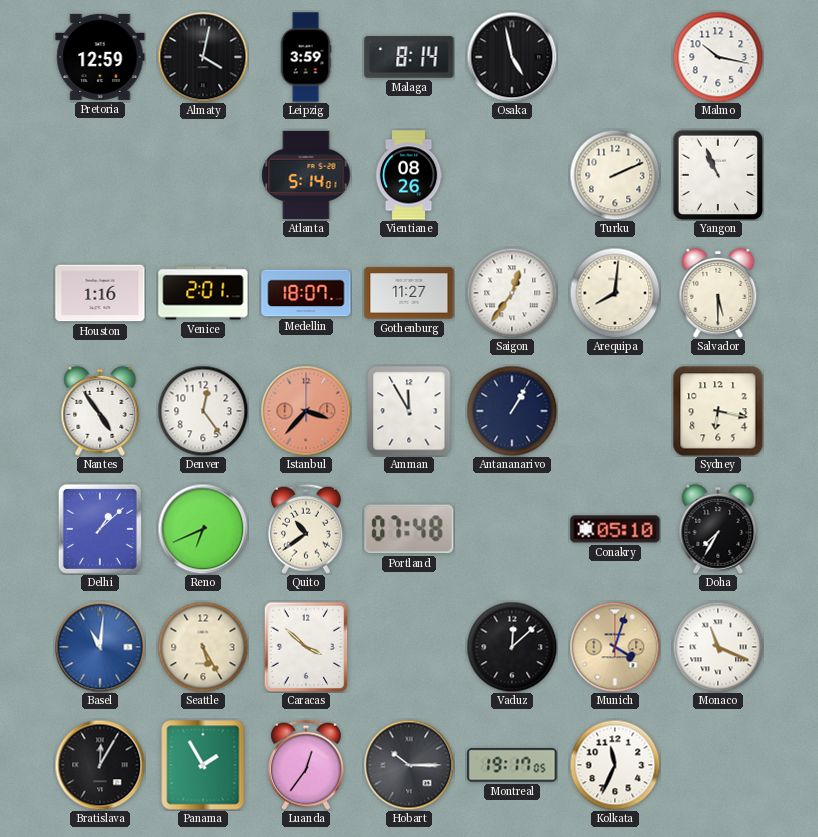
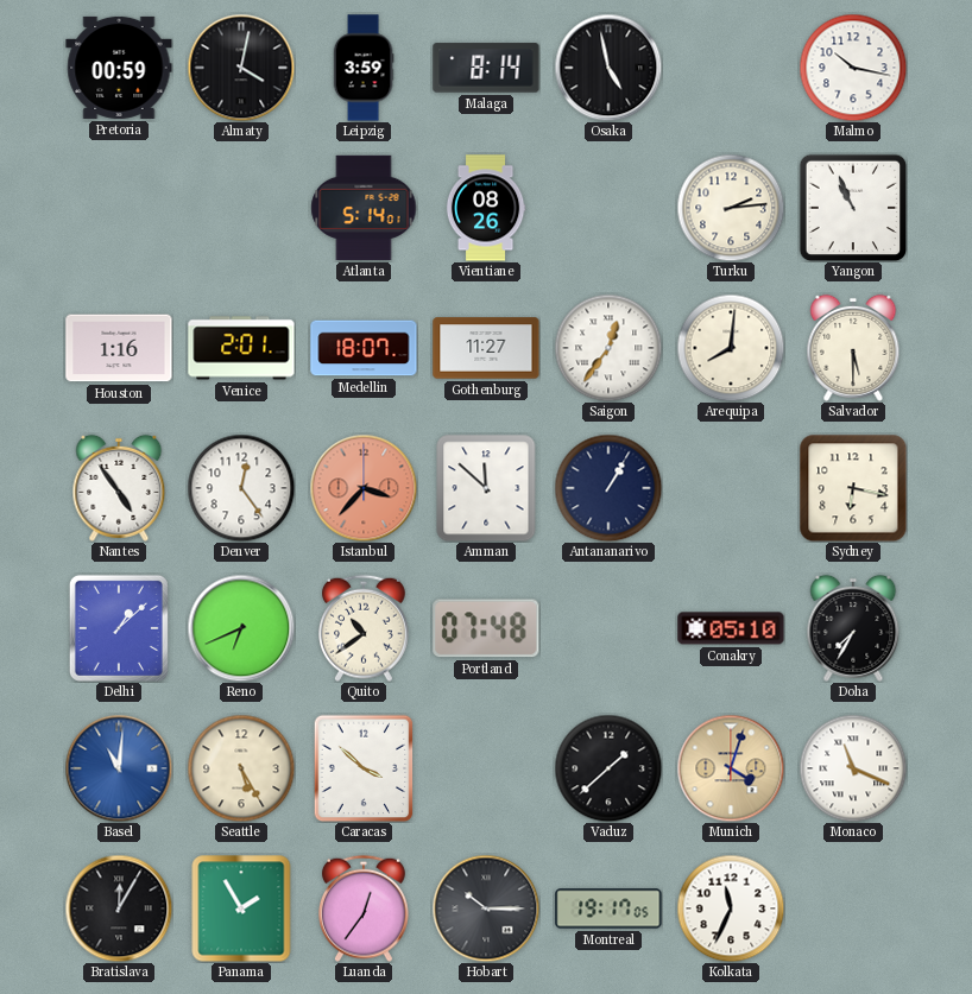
Pretoria: 12:59 -> 00:59
Turku: 2:11 -> 2:14
Amman: 11:55 -> 11:52
Vaduz: 12:08 -> 1:38
